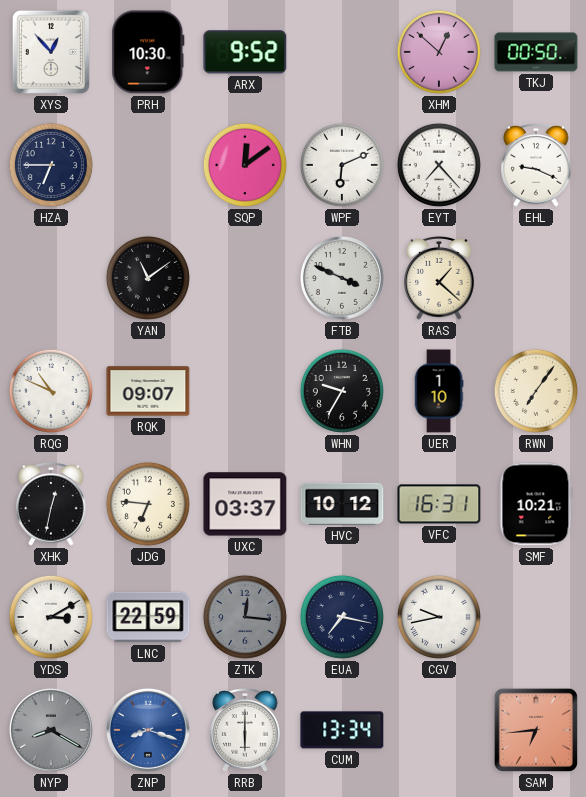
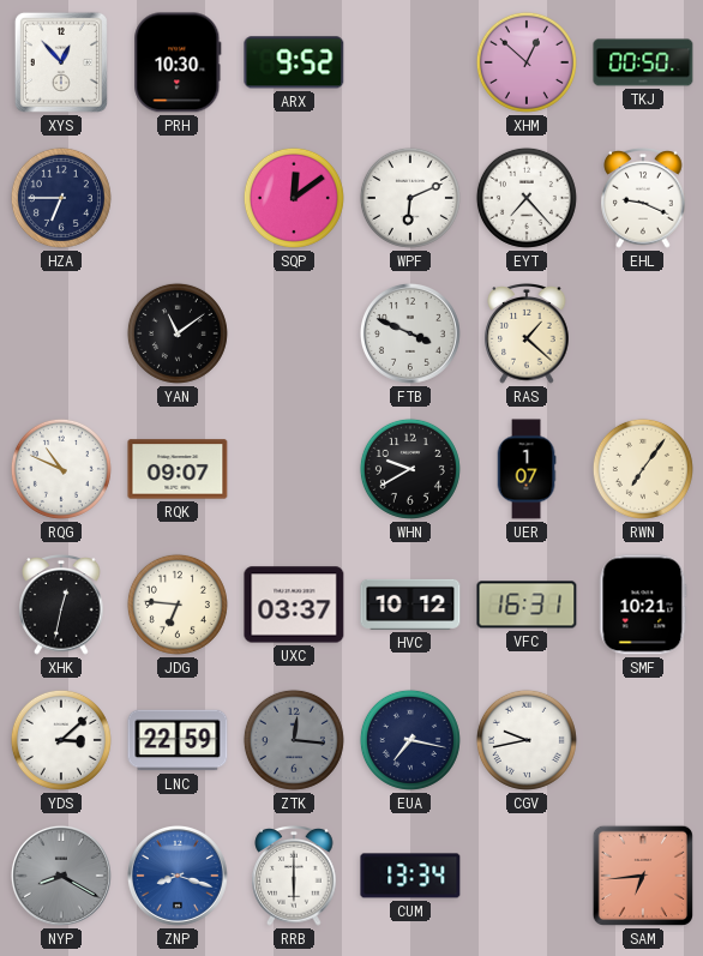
WHN: 9:35 -> 9:40
UER: 1:10 -> 1:07
YDS: 3:10 -> 3:08
